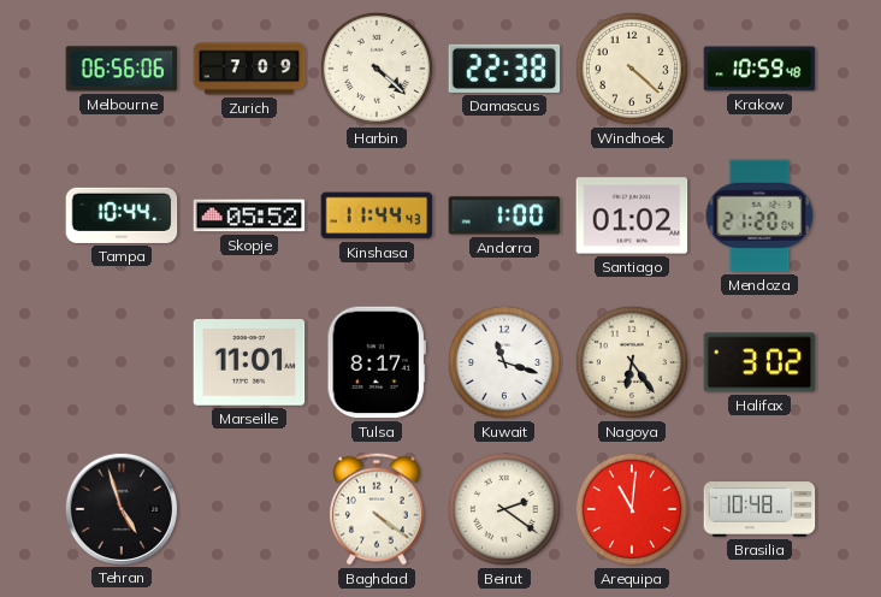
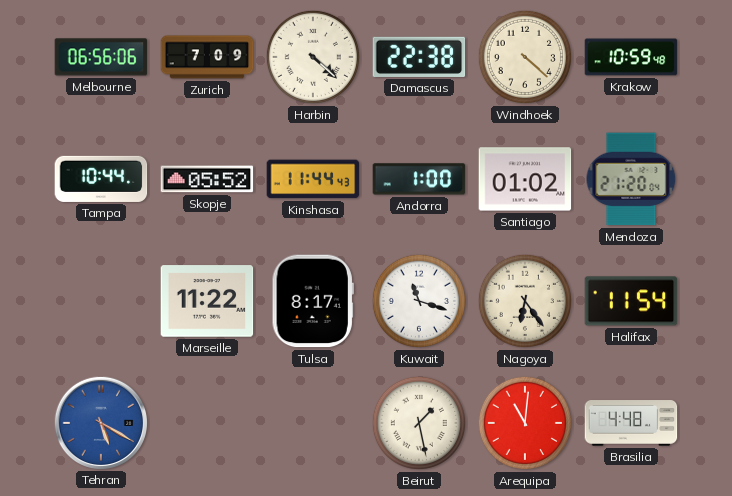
Marseille: 11:01 -> 11:22
Halifax: 3:02 -> 11:54
Tehran: 4:57 -> 5:20
Tehran dial: black -> blue
Baghdad: 4:21 -> none
Beirut: 2:21 -> 1:28
Brasilia: 10:48 -> 4:48
